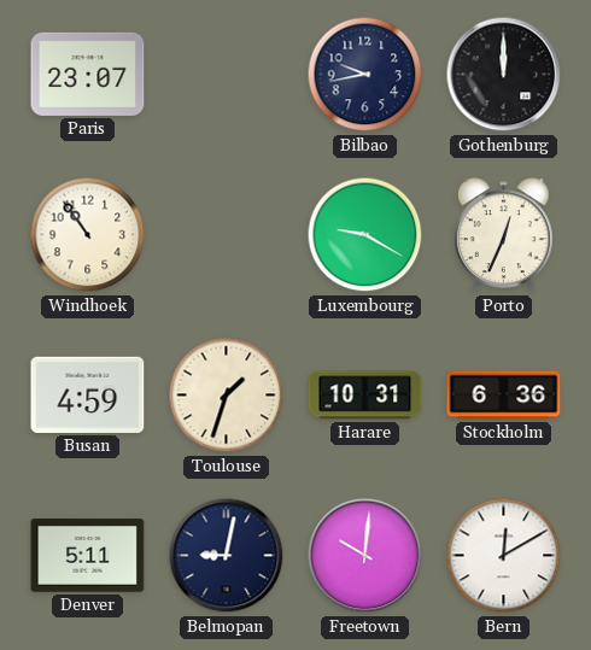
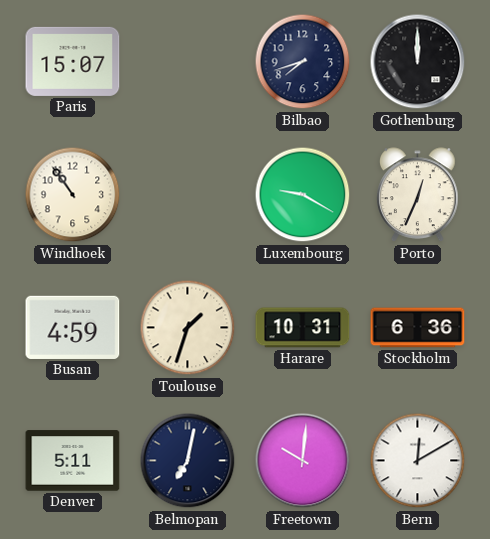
Paris: 23:07 -> 15:07
Bilbao: 9:43 -> 7:42
Belmopan: 9:02 -> 7:02
